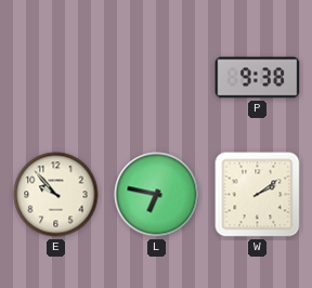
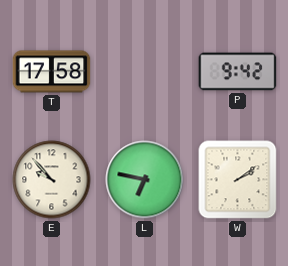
T: none -> 17:58
P: 9:38 -> 9:42
